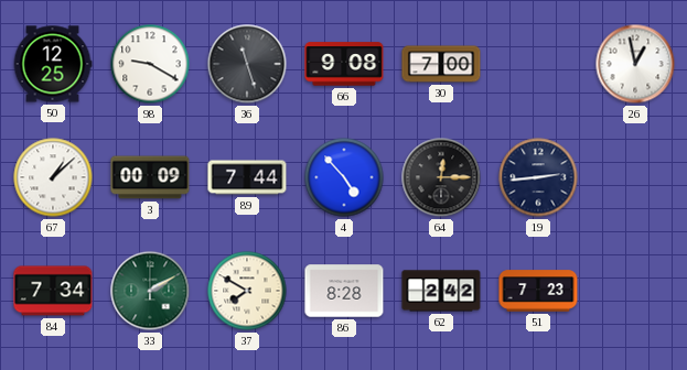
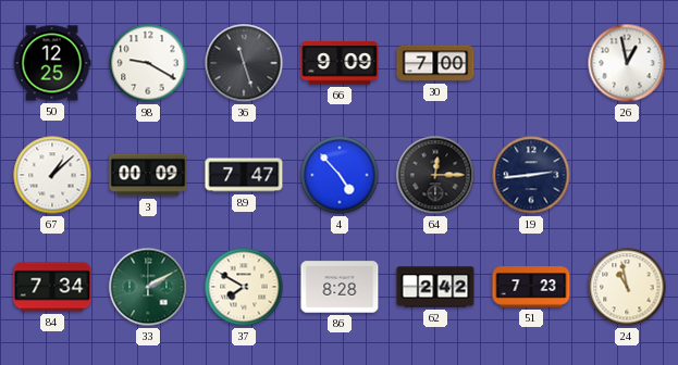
66: 9:08 -> 9:09
89: 7:44 -> 7:47
24: none -> 10:58
